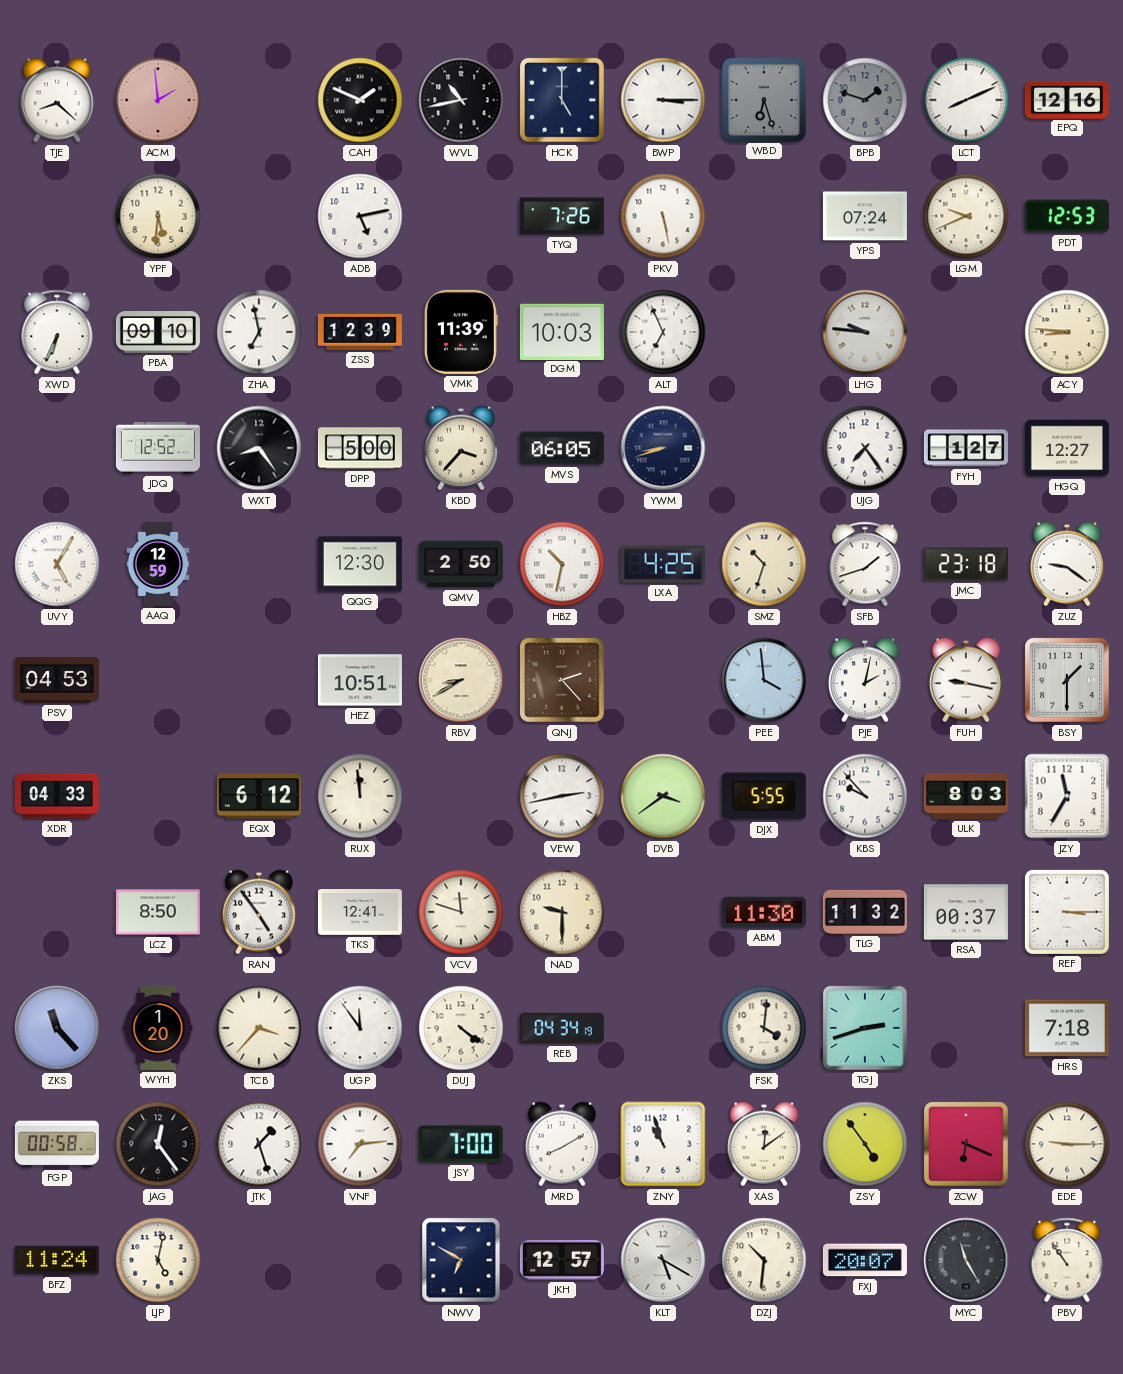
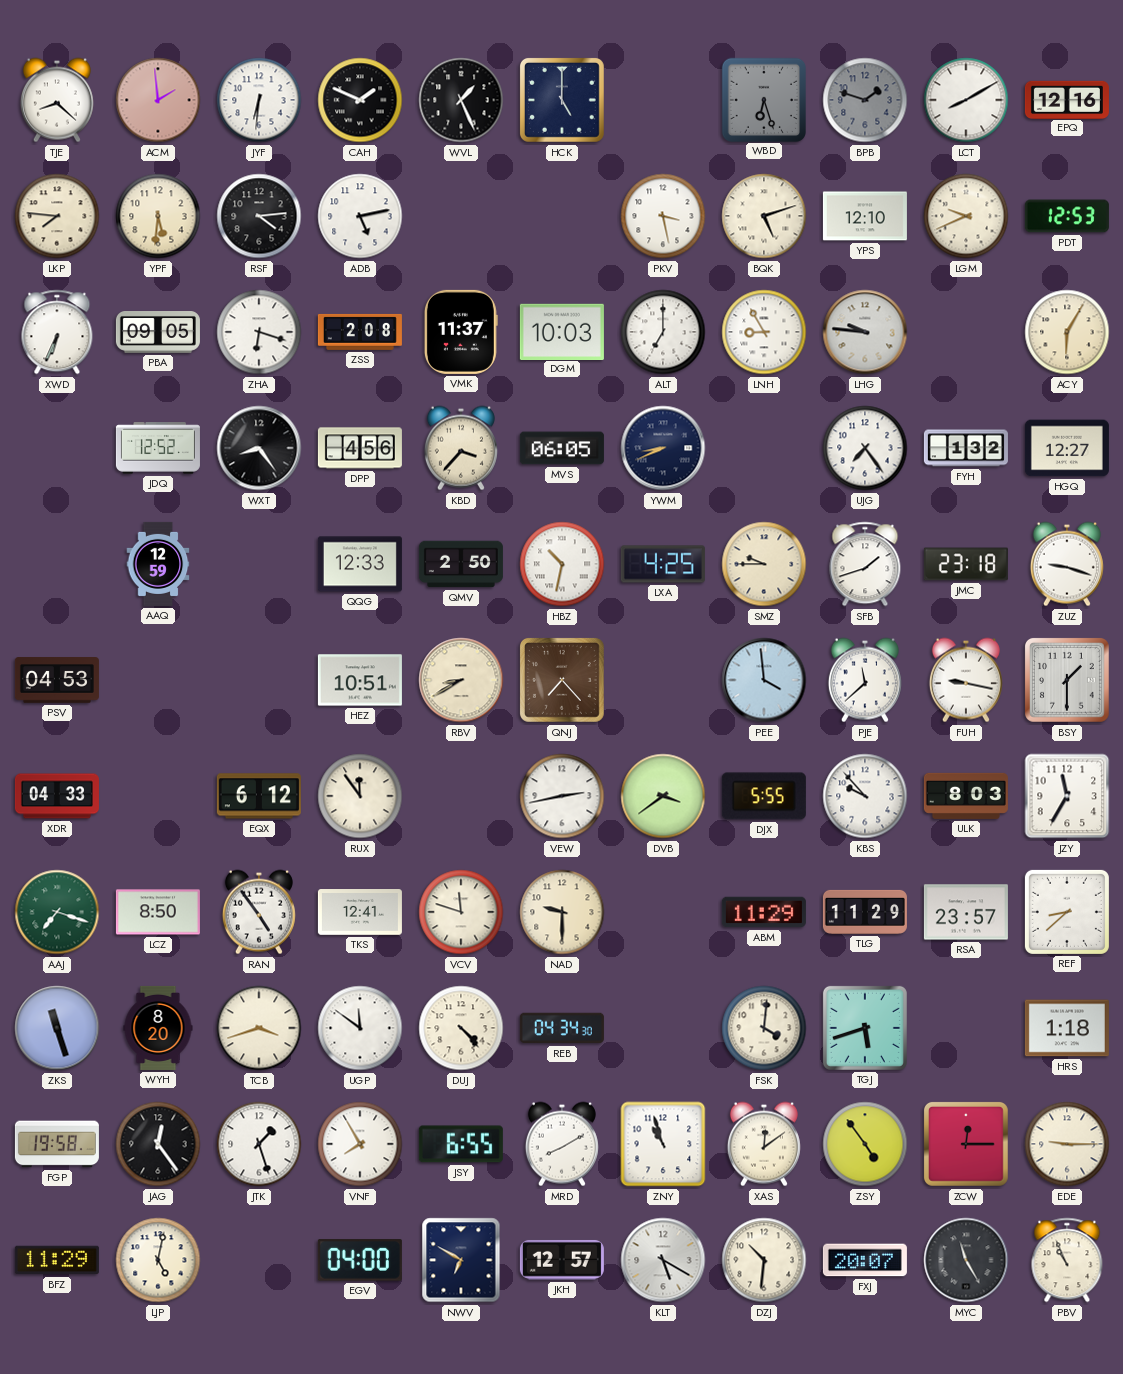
JYF: none -> 6:31
WVL: 10:43 -> 1:26
BWP: 3:15 -> none
LCT: 8:11 -> 8:10
LKP: none -> 7:46
RSF: none -> 4:14
TYQ: 7:26 -> none
PKV: 5:28 -> 3:28
BQK: none -> 5:12
YPS: 07:24 -> 12:10
PBA: 09:10 -> 09:05
ZHA: 6:58 -> 6:18
ZSS: 12:39 -> 2:08
VMK: 11:39 -> 11:37
ALT: 6:56 -> 7:00
LNH: none -> 8:55
ACY: 8:46 -> 6:05
DPP: 5:00 -> 4:56
YWM: 8:42 -> 8:41
FYH: 1:27 -> 1:32
UVY: 5:05 -> none
QQG: 12:30 -> 12:33
SMZ: 10:33 -> 9:45
ZUZ: 9:21 -> 9:18
QNJ: 2:23 -> 7:23
PJE: 2:02 -> 11:38
RUX: 11:59 -> 11:54
AAJ: none -> 7:18
ABM: 11:30 -> 11:29
TLG: 11:32 -> 11:29
RSA: 00:37 -> 23:57
REF: 3:15 -> 8:38
ZKS: 11:23 -> 11:27
WYH: 1:20 -> 8:20
TCB: 3:37 -> 3:42
UGP: 11:54 -> 11:51
DUJ: 4:21 -> 4:23
REB: 04:34:19 -> 04:34:30
TGJ: 2:42 -> 5:42
HRS: 7:18 -> 1:18
FGP: 00:58 -> 19:58
VNF: 7:14 -> 7:55
JSY: 7:00 -> 6:55
ZCW: 6:19 -> 12:15
BFZ: 11:24 -> 11:29
EGV: none -> 04:00
PBV: 10:54 -> 10:56
